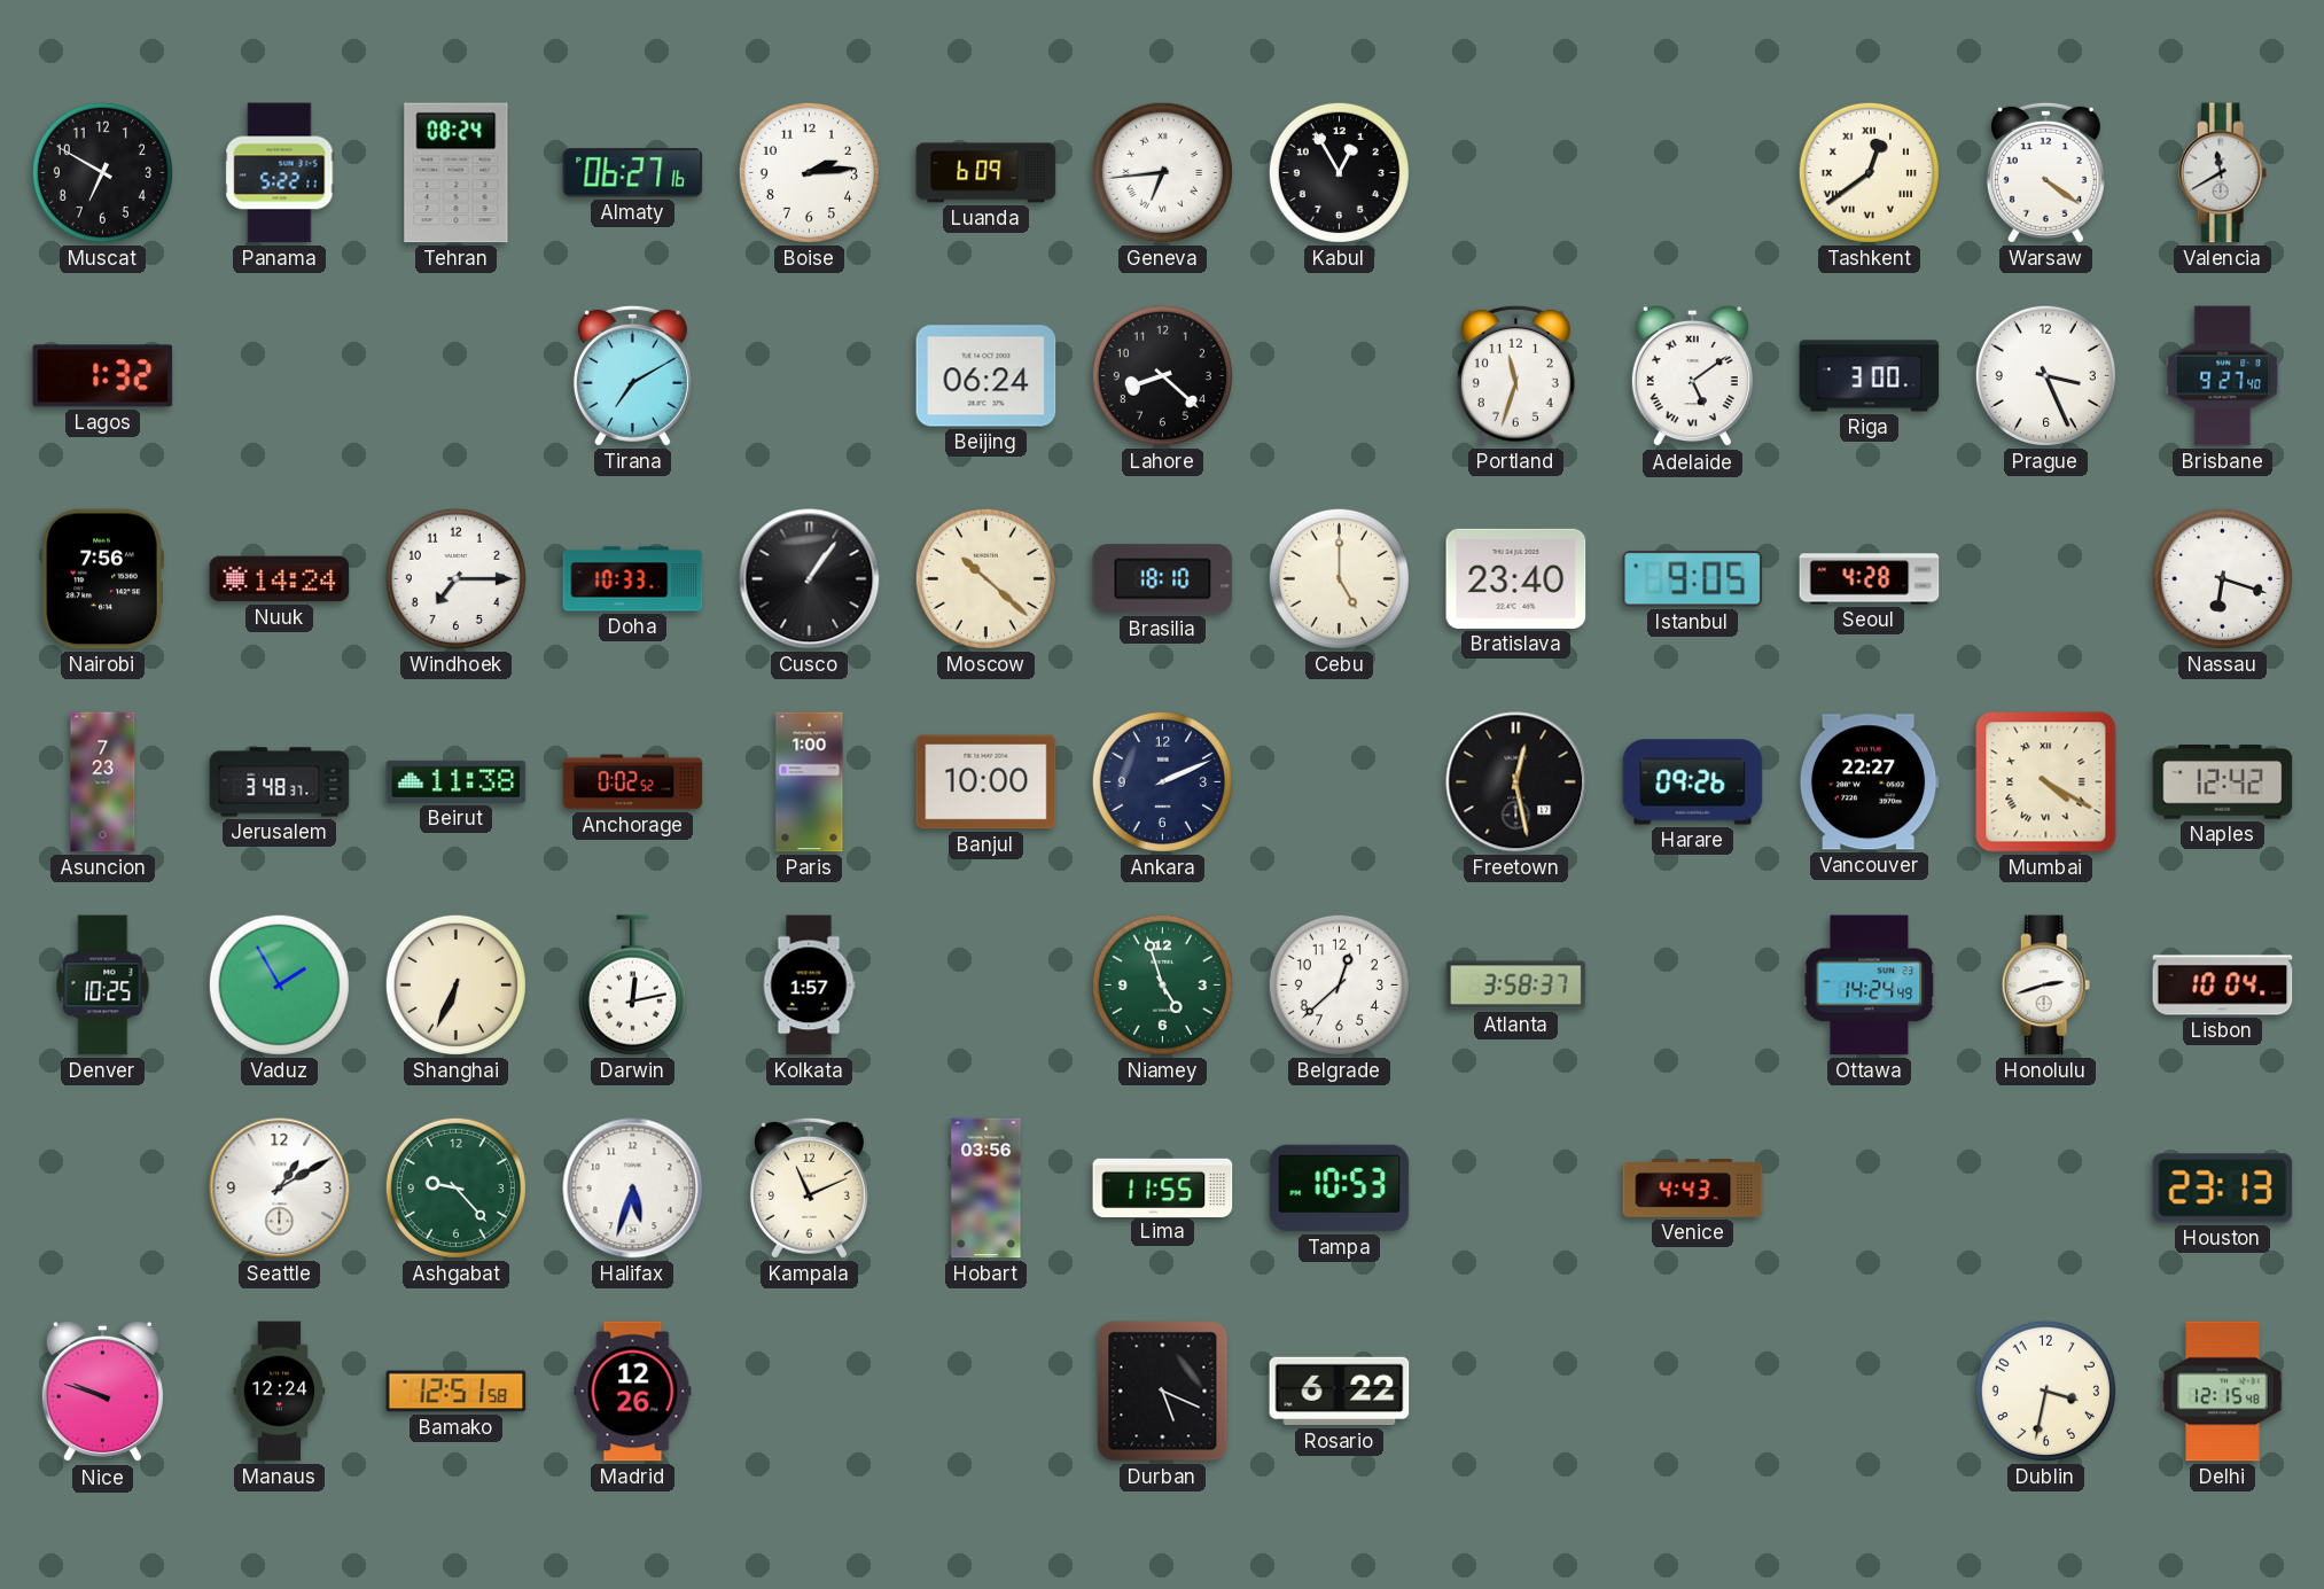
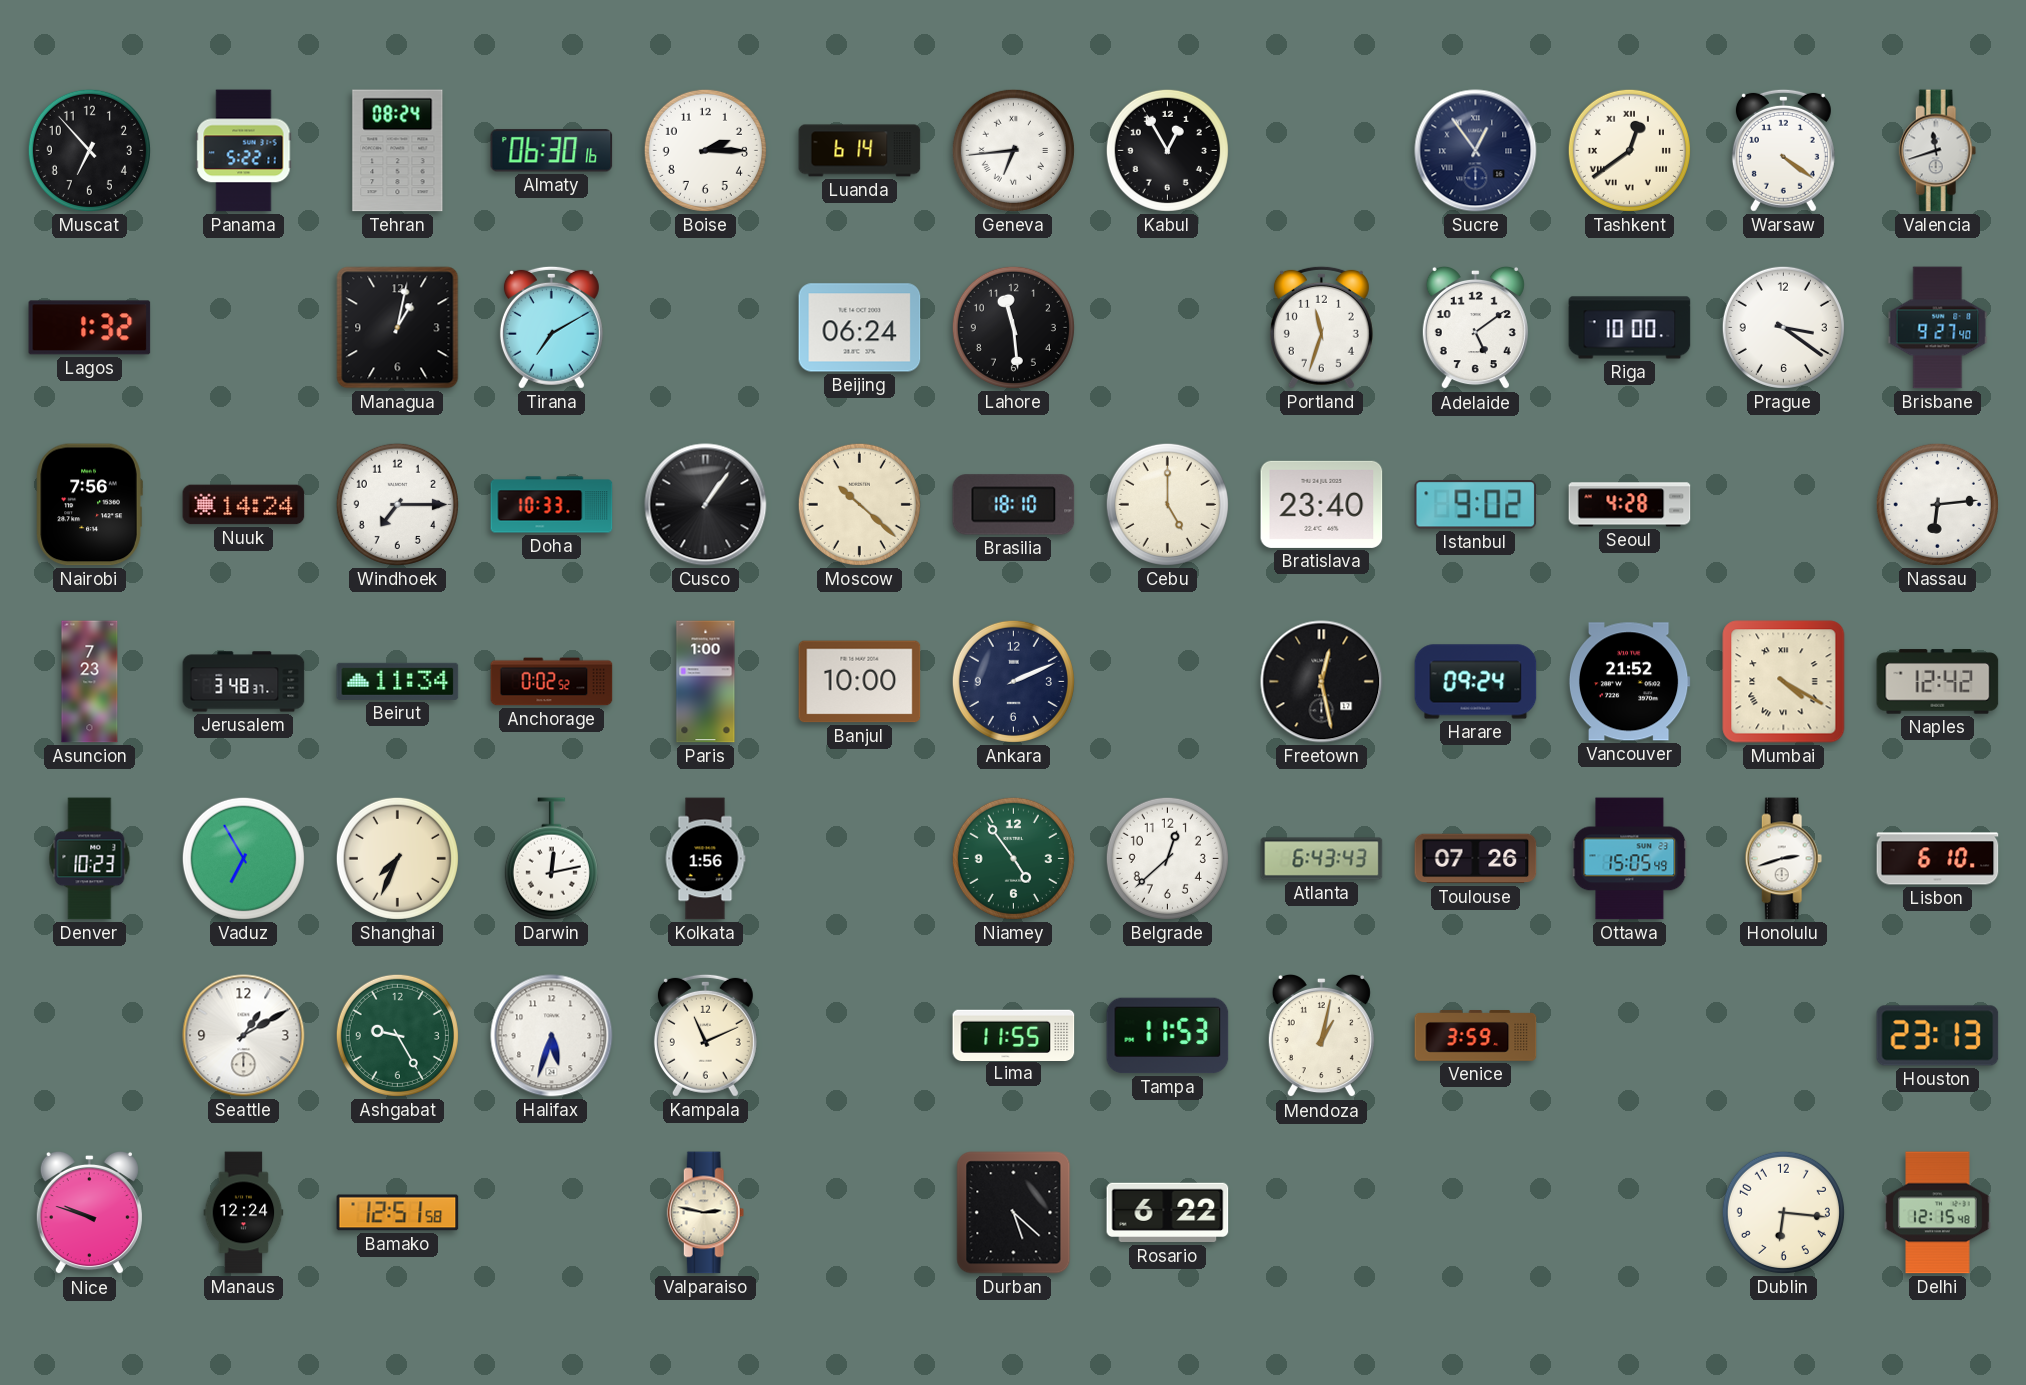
Muscat: 6:50 -> 6:53
Almaty: 06:27 -> 06:30
Boise: 2:14 -> 2:15
Luanda: 6:09 -> 6:14
Sucre: none -> 12:54
Valencia: 11:40 -> 11:42
Managua: none -> 1:02
Lahore: 8:22 -> 11:29
Adelaide numerals: Roman -> Arabic
Riga: 3:00 -> 10:00
Prague: 3:26 -> 3:21
Istanbul: 9:05 -> 9:02
Nassau: 6:18 -> 6:14
Beirut: 11:38 -> 11:34
Harare: 09:26 -> 09:24
Vancouver: 22:27 -> 21:52
Denver: 10:25 -> 10:23
Vaduz: 1:55 -> 6:55
Shanghai: 6:34 -> 7:34
Kolkata: 1:57 -> 1:56
Niamey: 4:57 -> 4:54
Atlanta: 3:58 -> 6:43
Toulouse: none -> 07:26
Ottawa: 14:24 -> 15:05
Lisbon: 10:04 -> 6:10
Ashgabat: 9:23 -> 9:25
Hobart: 03:56 -> none
Tampa: 10:53 -> 11:53
Mendoza: none -> 1:02
Venice: 4:43 -> 3:59
Madrid: 12:26 -> none
Valparaiso: none -> 2:47
Durban: 5:19 -> 5:22
Dublin: 3:32 -> 6:16
